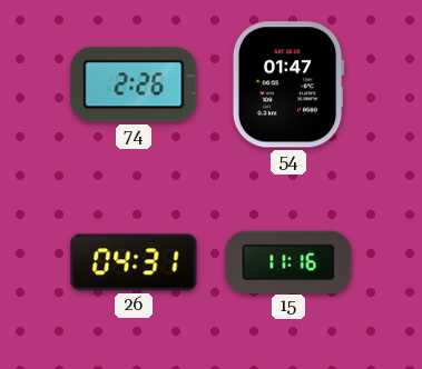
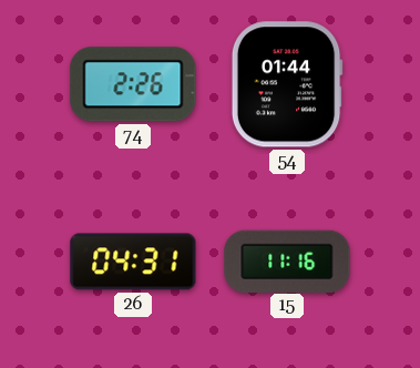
54: 01:47 -> 01:44
